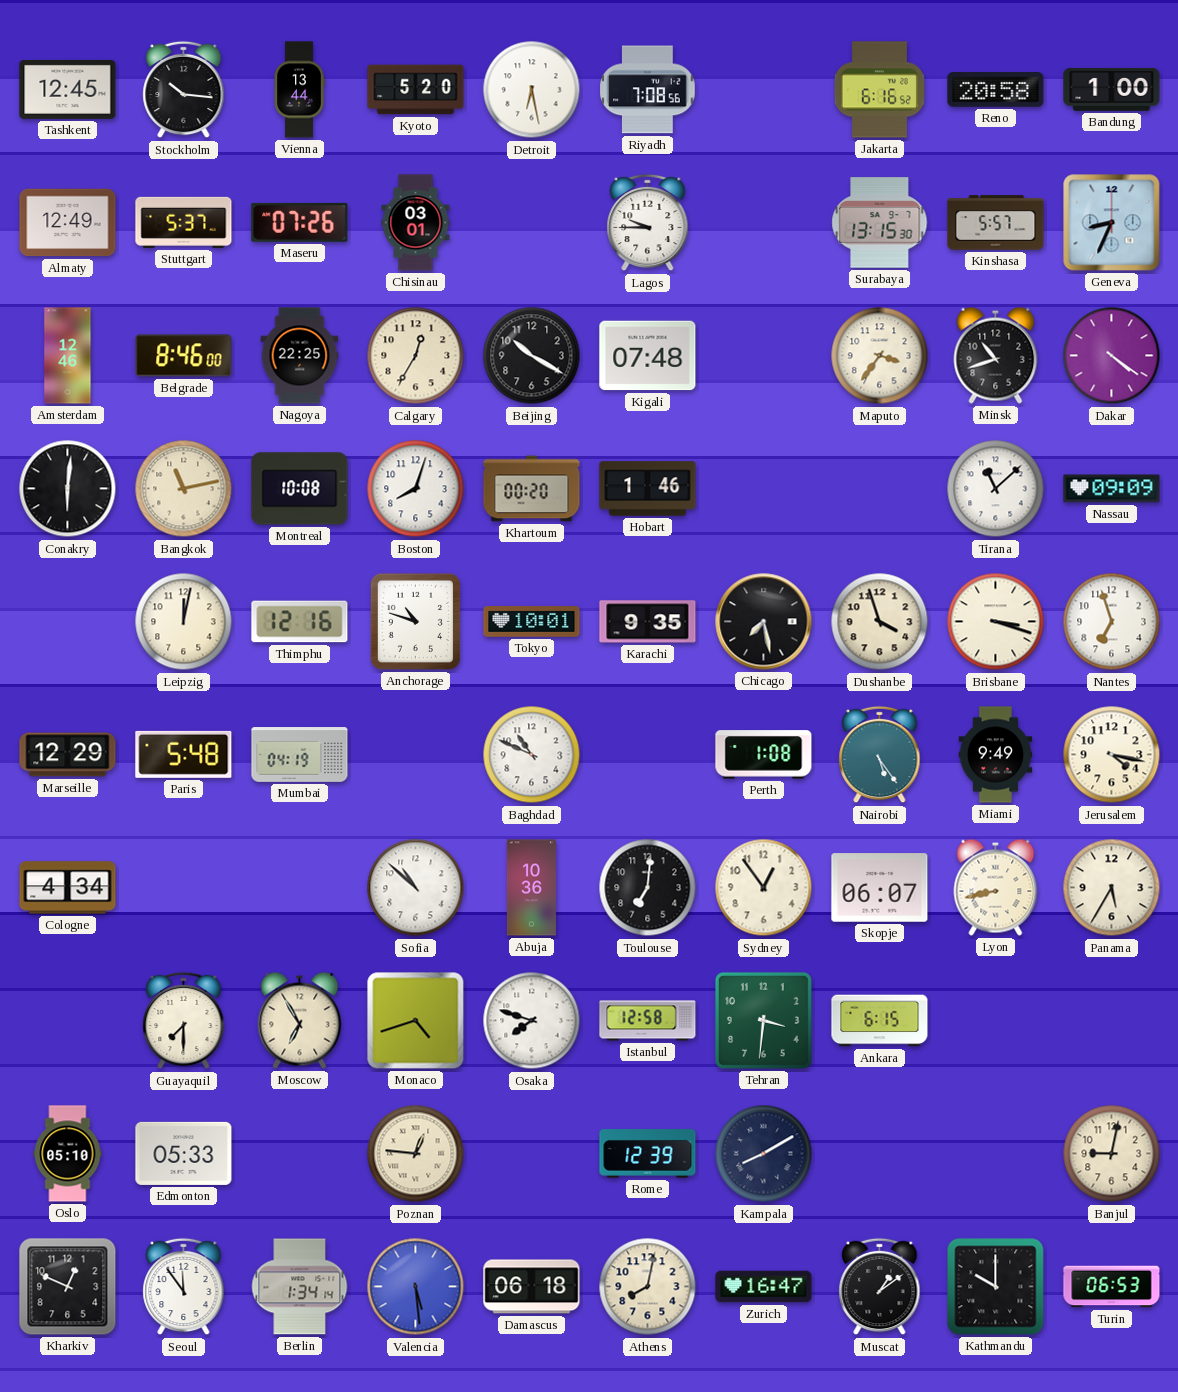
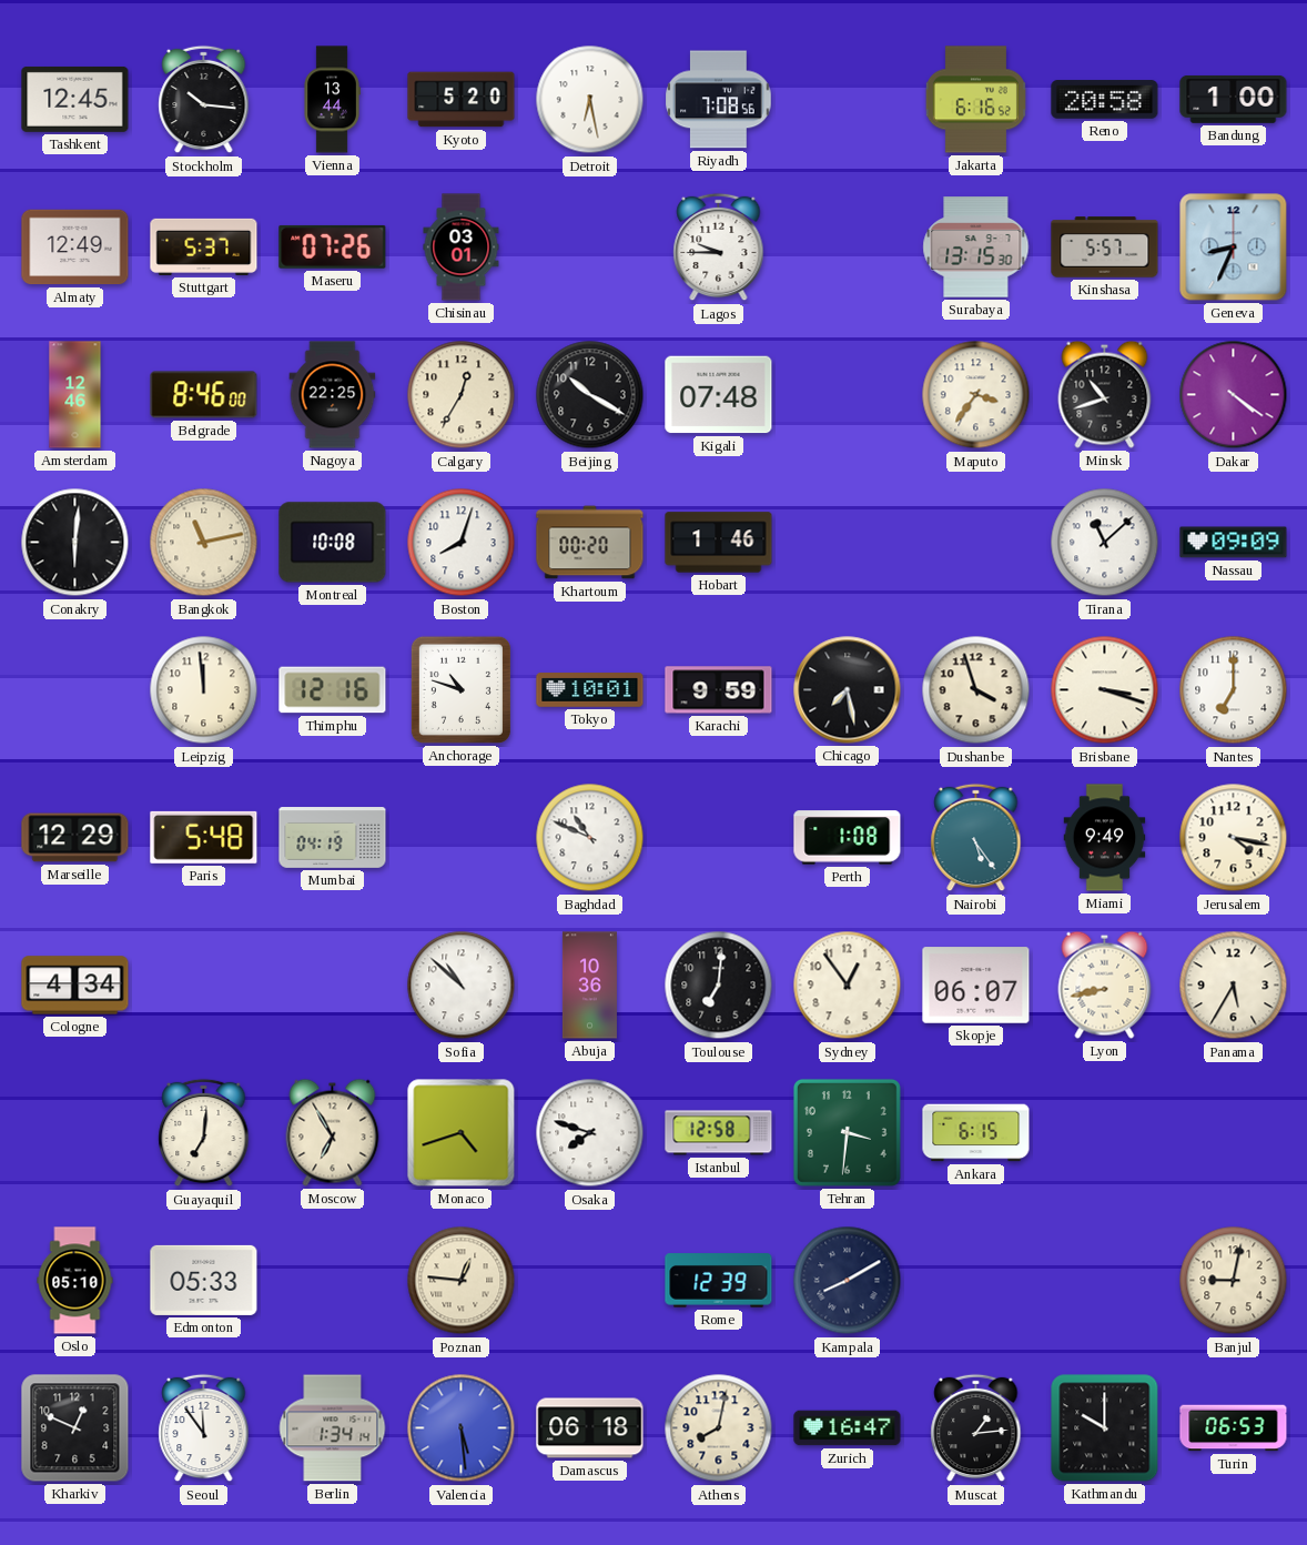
Leipzig: 12:02 -> 11:59
Karachi: 9:35 -> 9:59
Nantes: 6:57 -> 7:00
Guayaquil: 7:30 -> 7:01
Muscat: 1:09 -> 1:14
